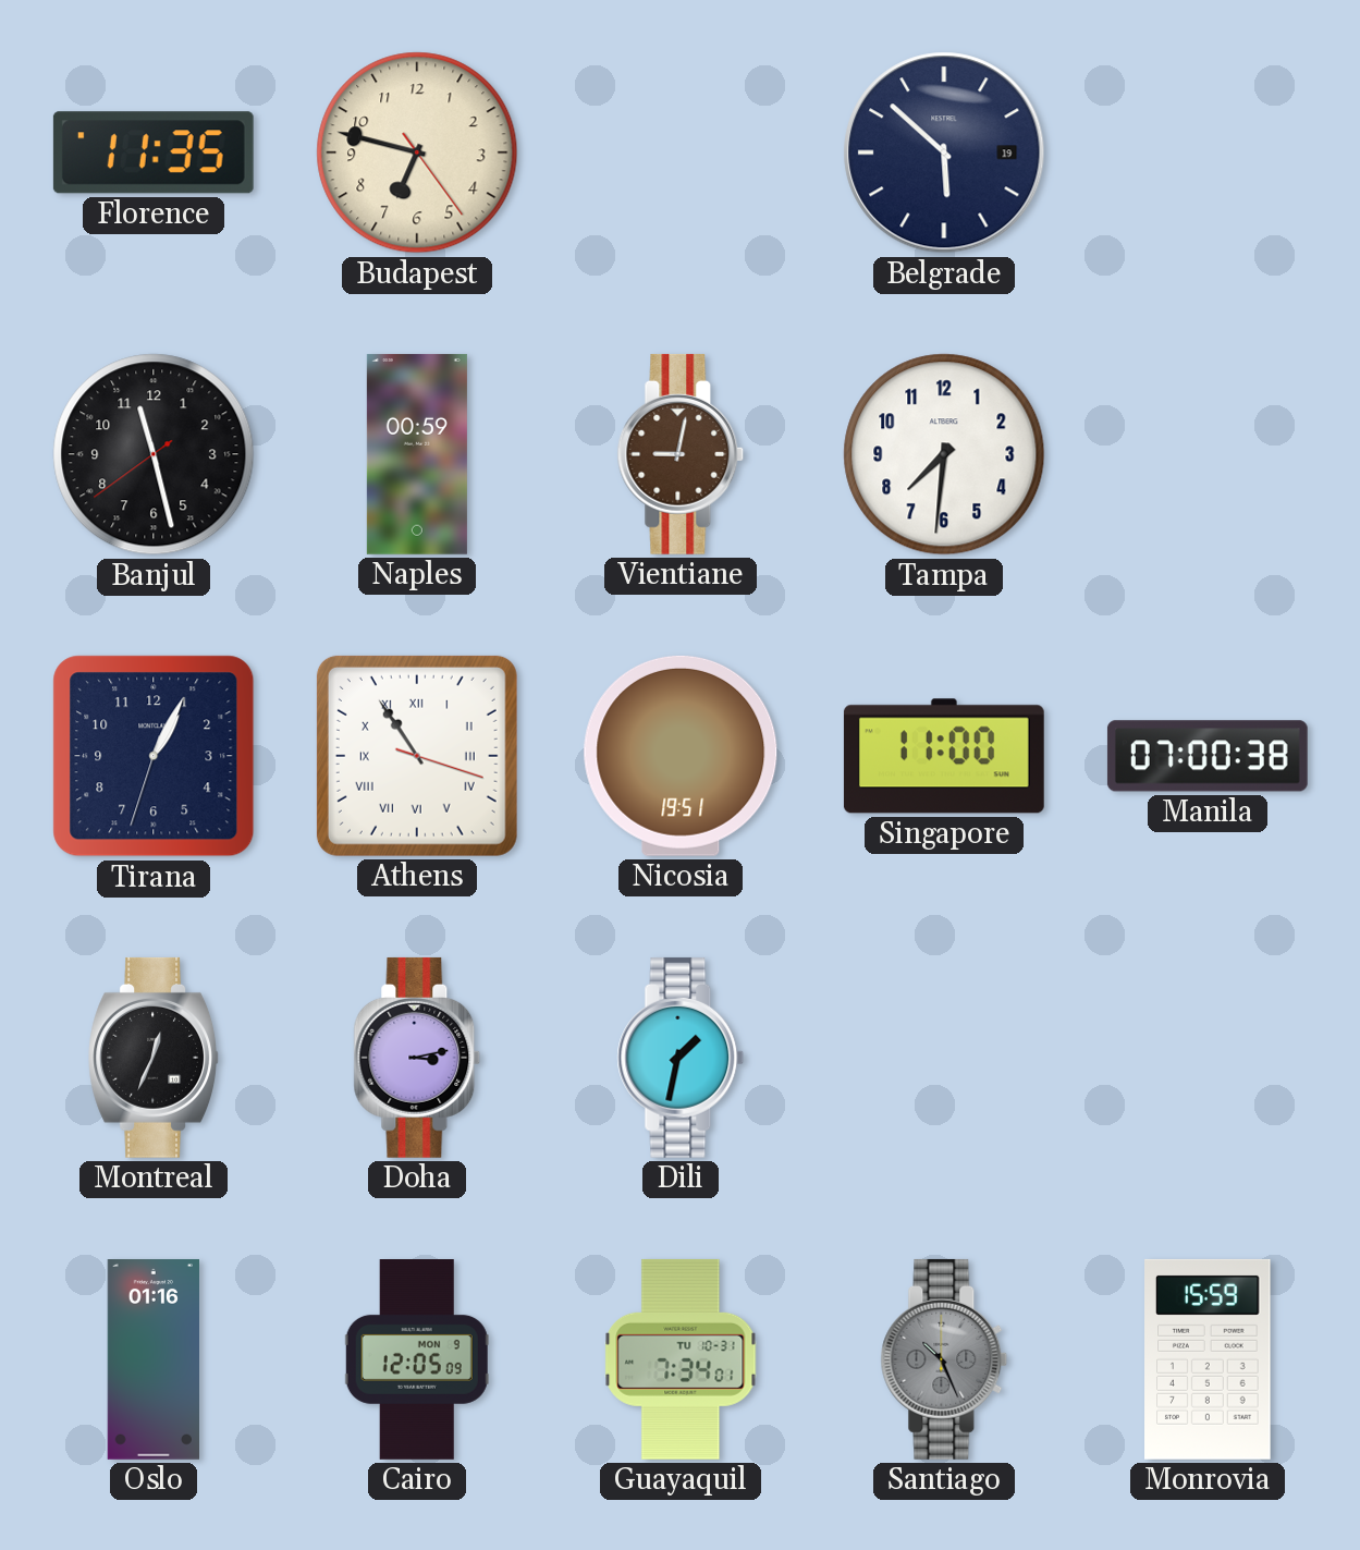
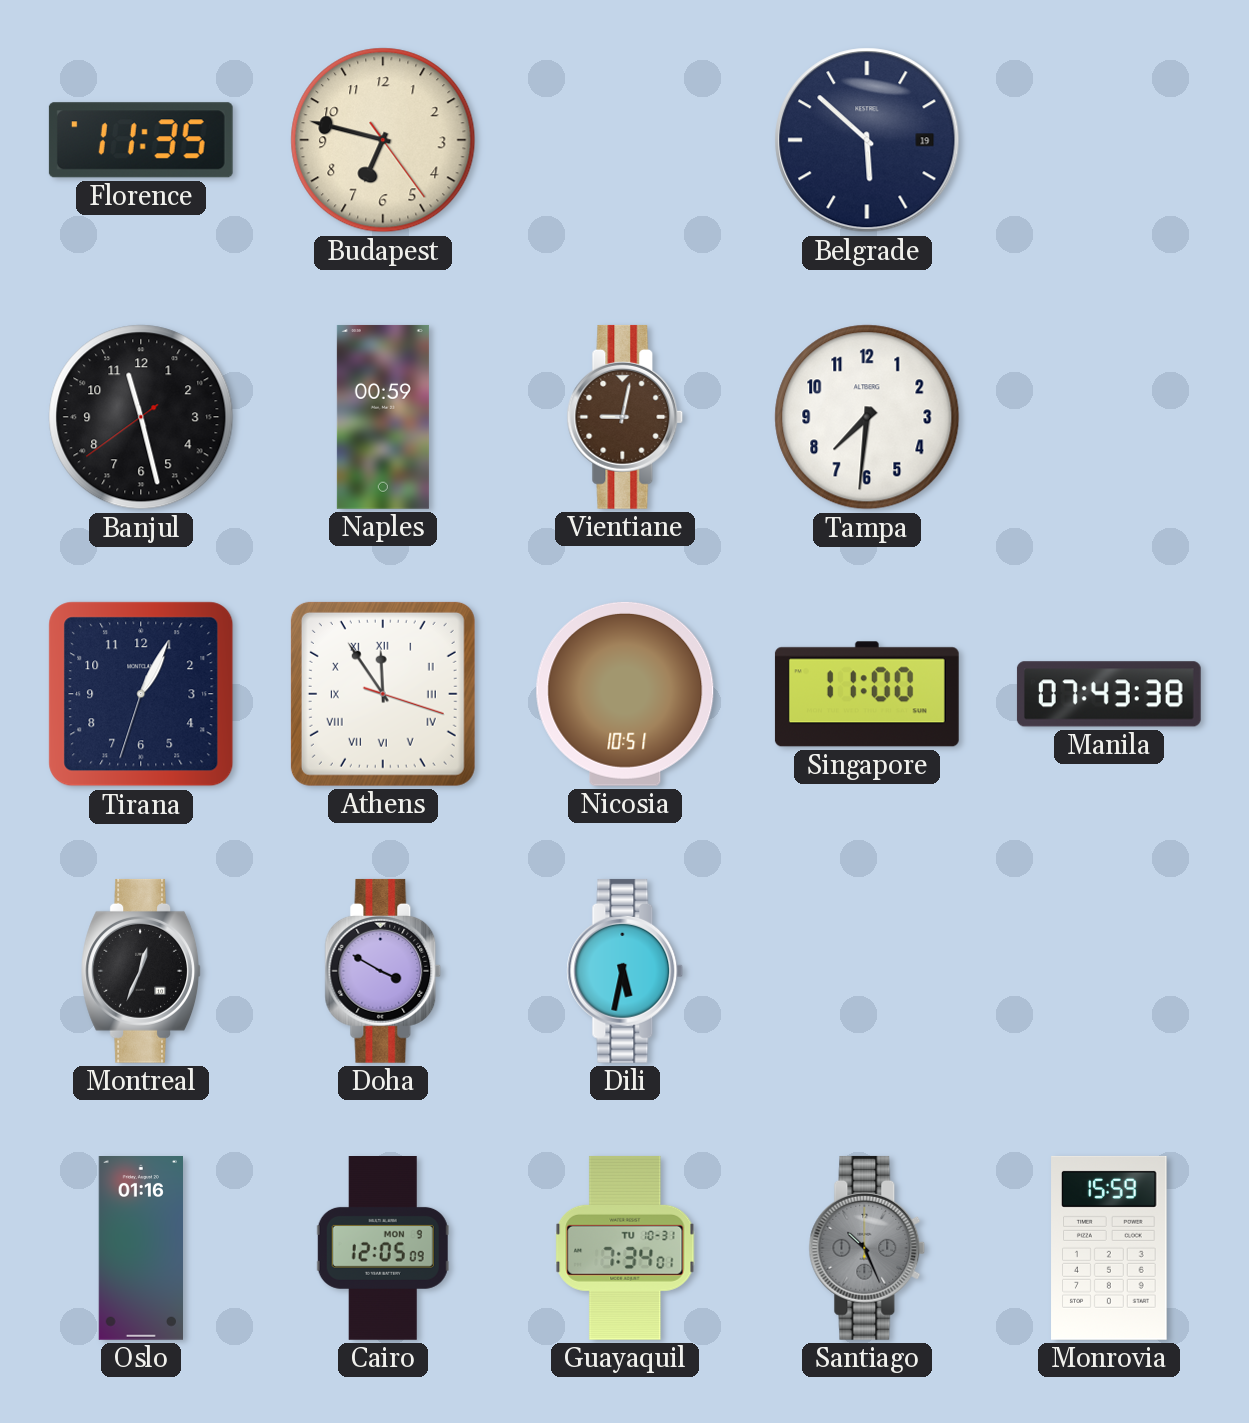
Athens: 10:54 -> 11:54
Nicosia: 19:51 -> 10:51
Manila: 07:00 -> 07:43
Doha: 3:13 -> 3:50
Dili: 1:32 -> 5:32
